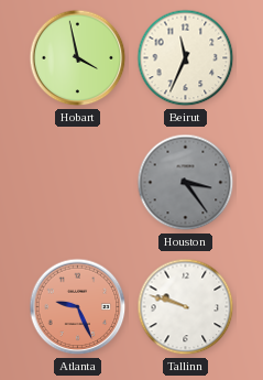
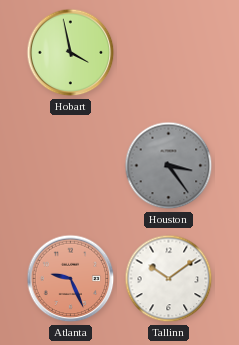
Beirut: 11:34 -> none
Tallinn: 9:48 -> 10:09
